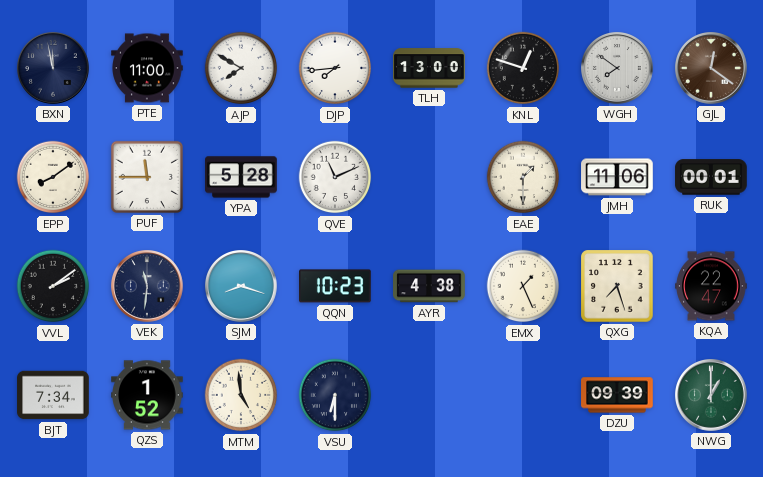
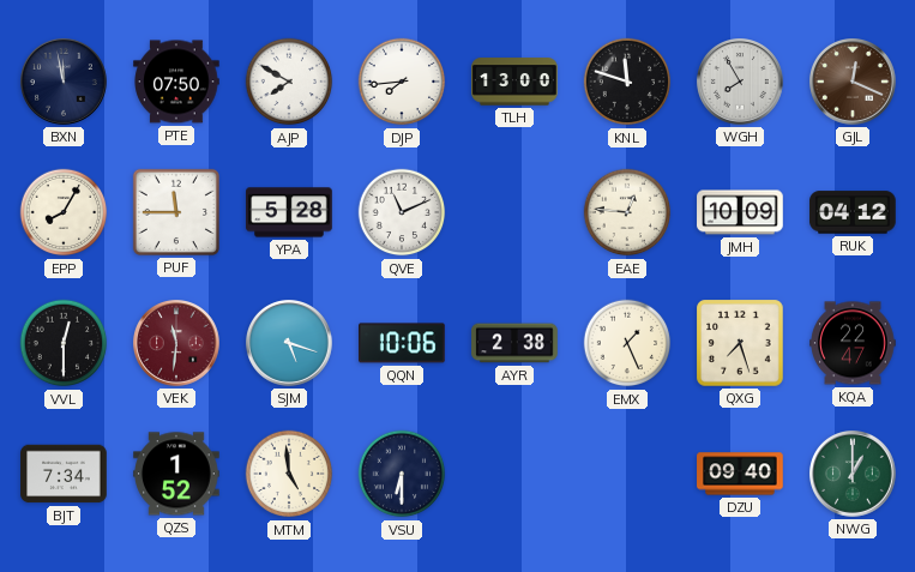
PTE: 11:00 -> 07:50
KNL: 12:48 -> 11:48
WGH: 7:51 -> 7:55
GJL: 12:21 -> 12:19
EPP: 8:09 -> 8:05
EAE: 1:30 -> 12:46
JMH: 11:06 -> 10:09
RUK: 00:01 -> 04:12
VVL: 2:09 -> 12:30
VEK dial: navy -> burgundy
SJM: 8:18 -> 5:18
QQN: 10:23 -> 10:06
AYR: 4:38 -> 2:38
DZU: 09:39 -> 09:40
